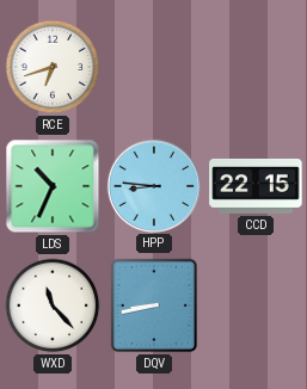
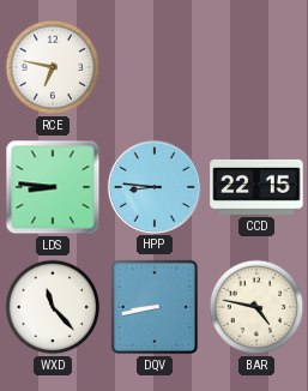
RCE: 6:42 -> 6:47
LDS: 10:34 -> 8:46
BAR: none -> 4:47
